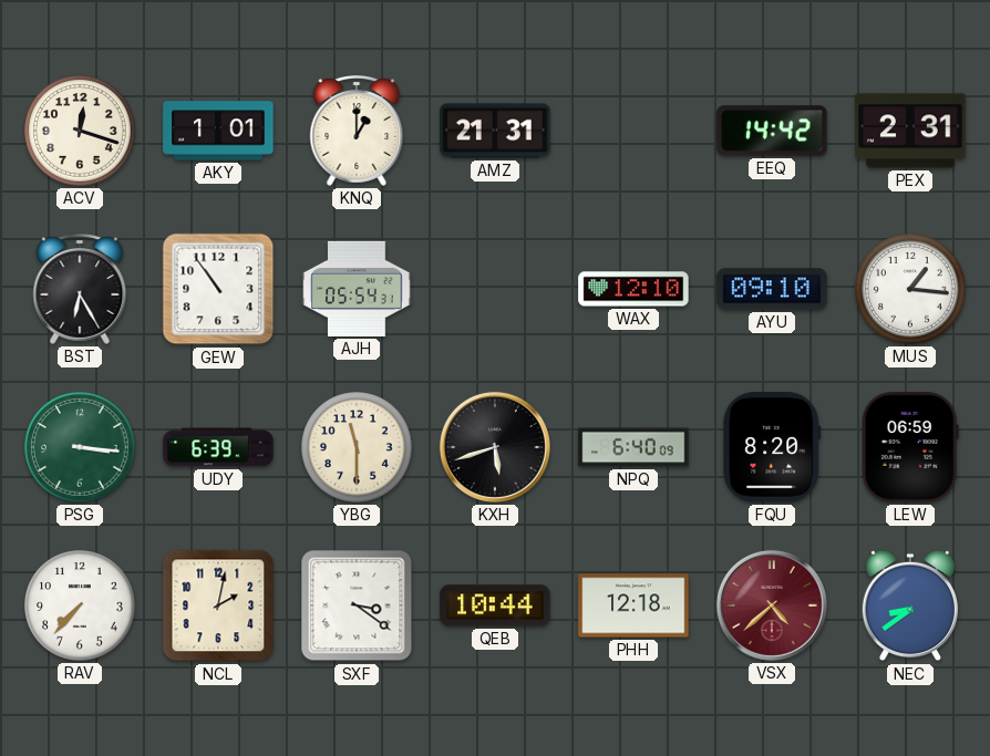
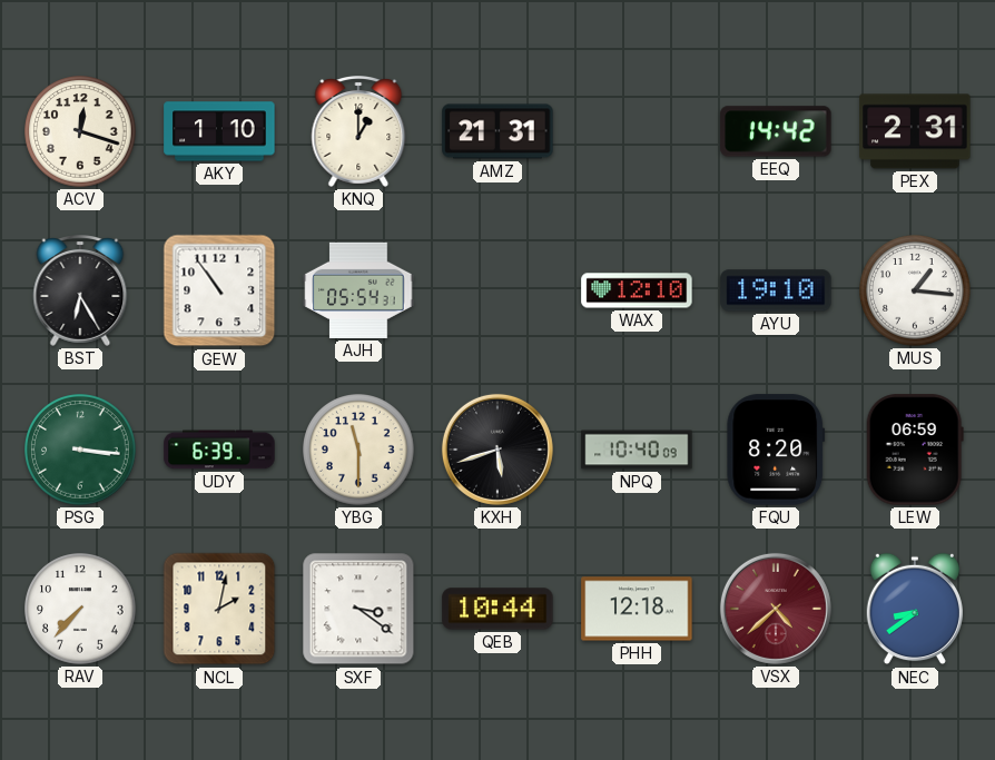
AKY: 1:01 -> 1:10
AYU: 09:10 -> 19:10
NPQ: 6:40 -> 10:40
